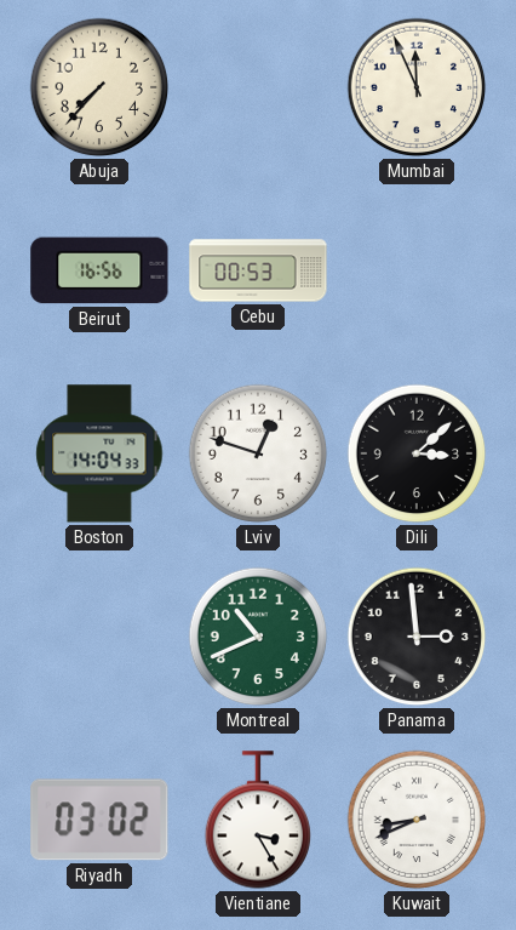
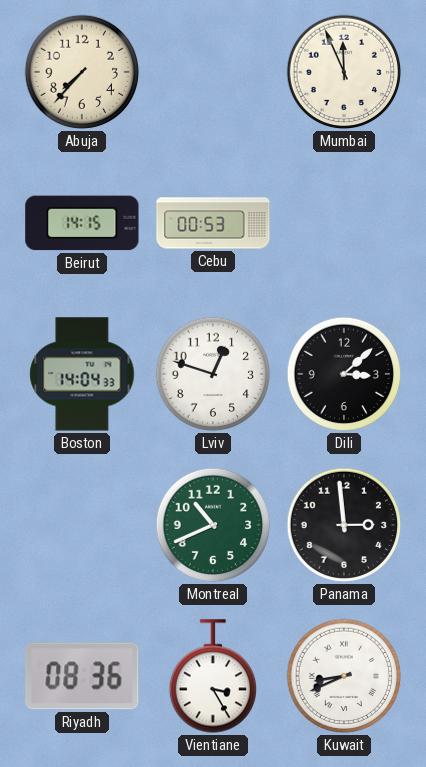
Beirut: 16:56 -> 14:15
Riyadh: 03:02 -> 08:36
